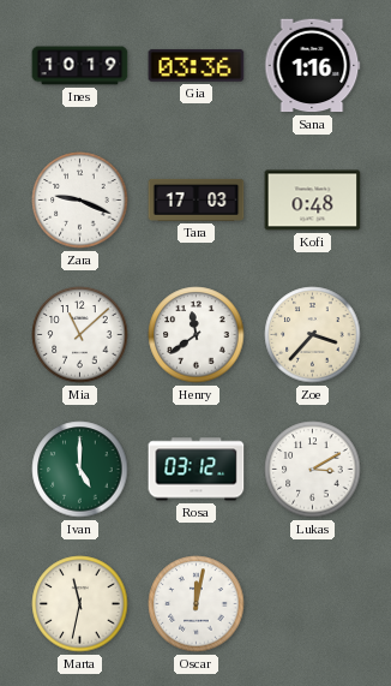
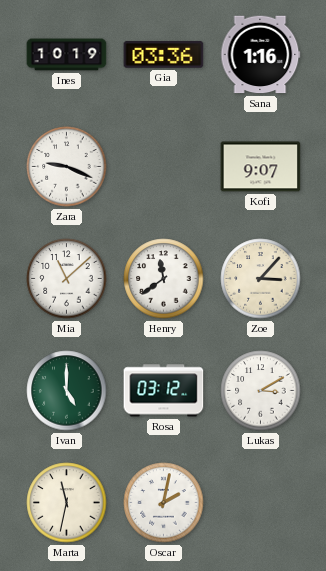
Tara: 17:03 -> none
Kofi: 0:48 -> 9:07
Zoe: 3:37 -> 3:07
Oscar: 12:02 -> 2:02
